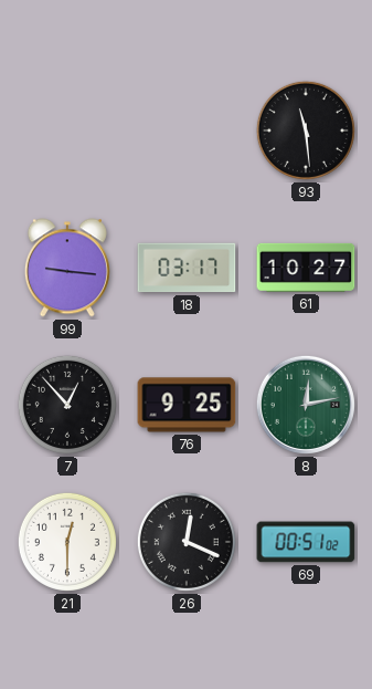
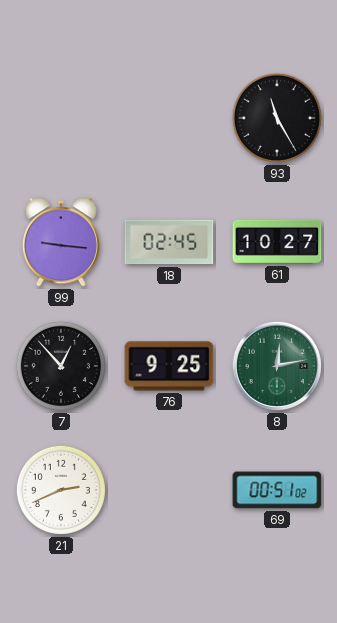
93: 11:29 -> 11:25
18: 03:17 -> 02:45
21: 12:30 -> 2:41
26: 12:19 -> none
